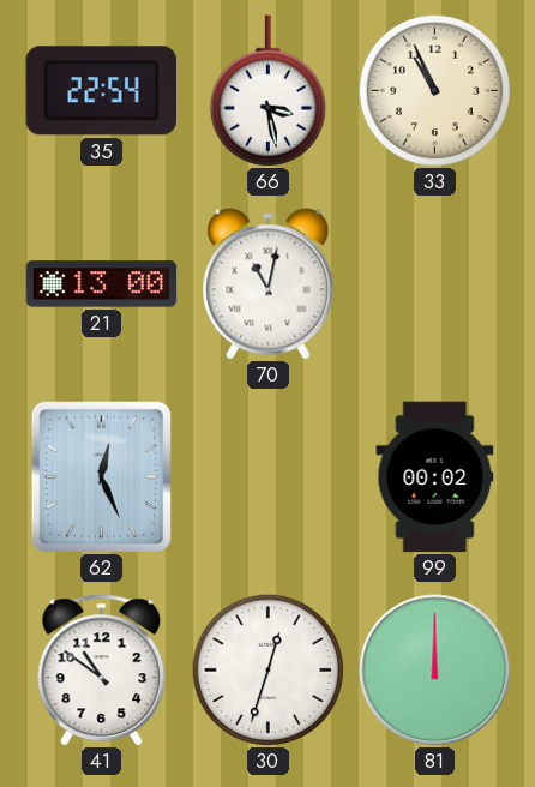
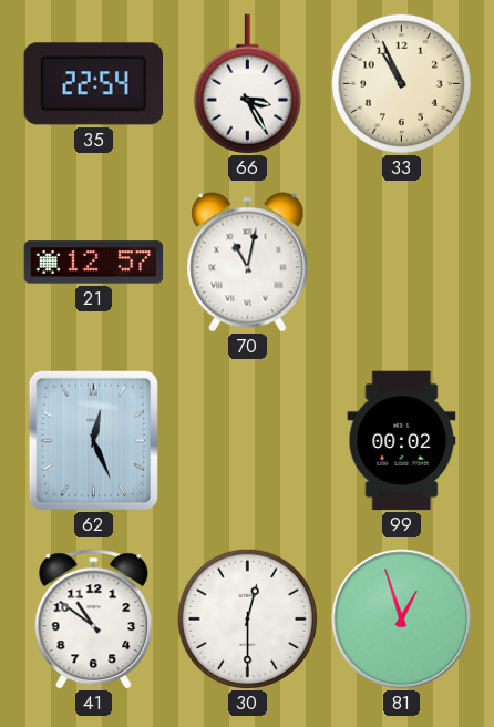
66: 3:28 -> 3:25
21: 13:00 -> 12:57
30: 12:33 -> 12:30
81: 12:00 -> 12:57
